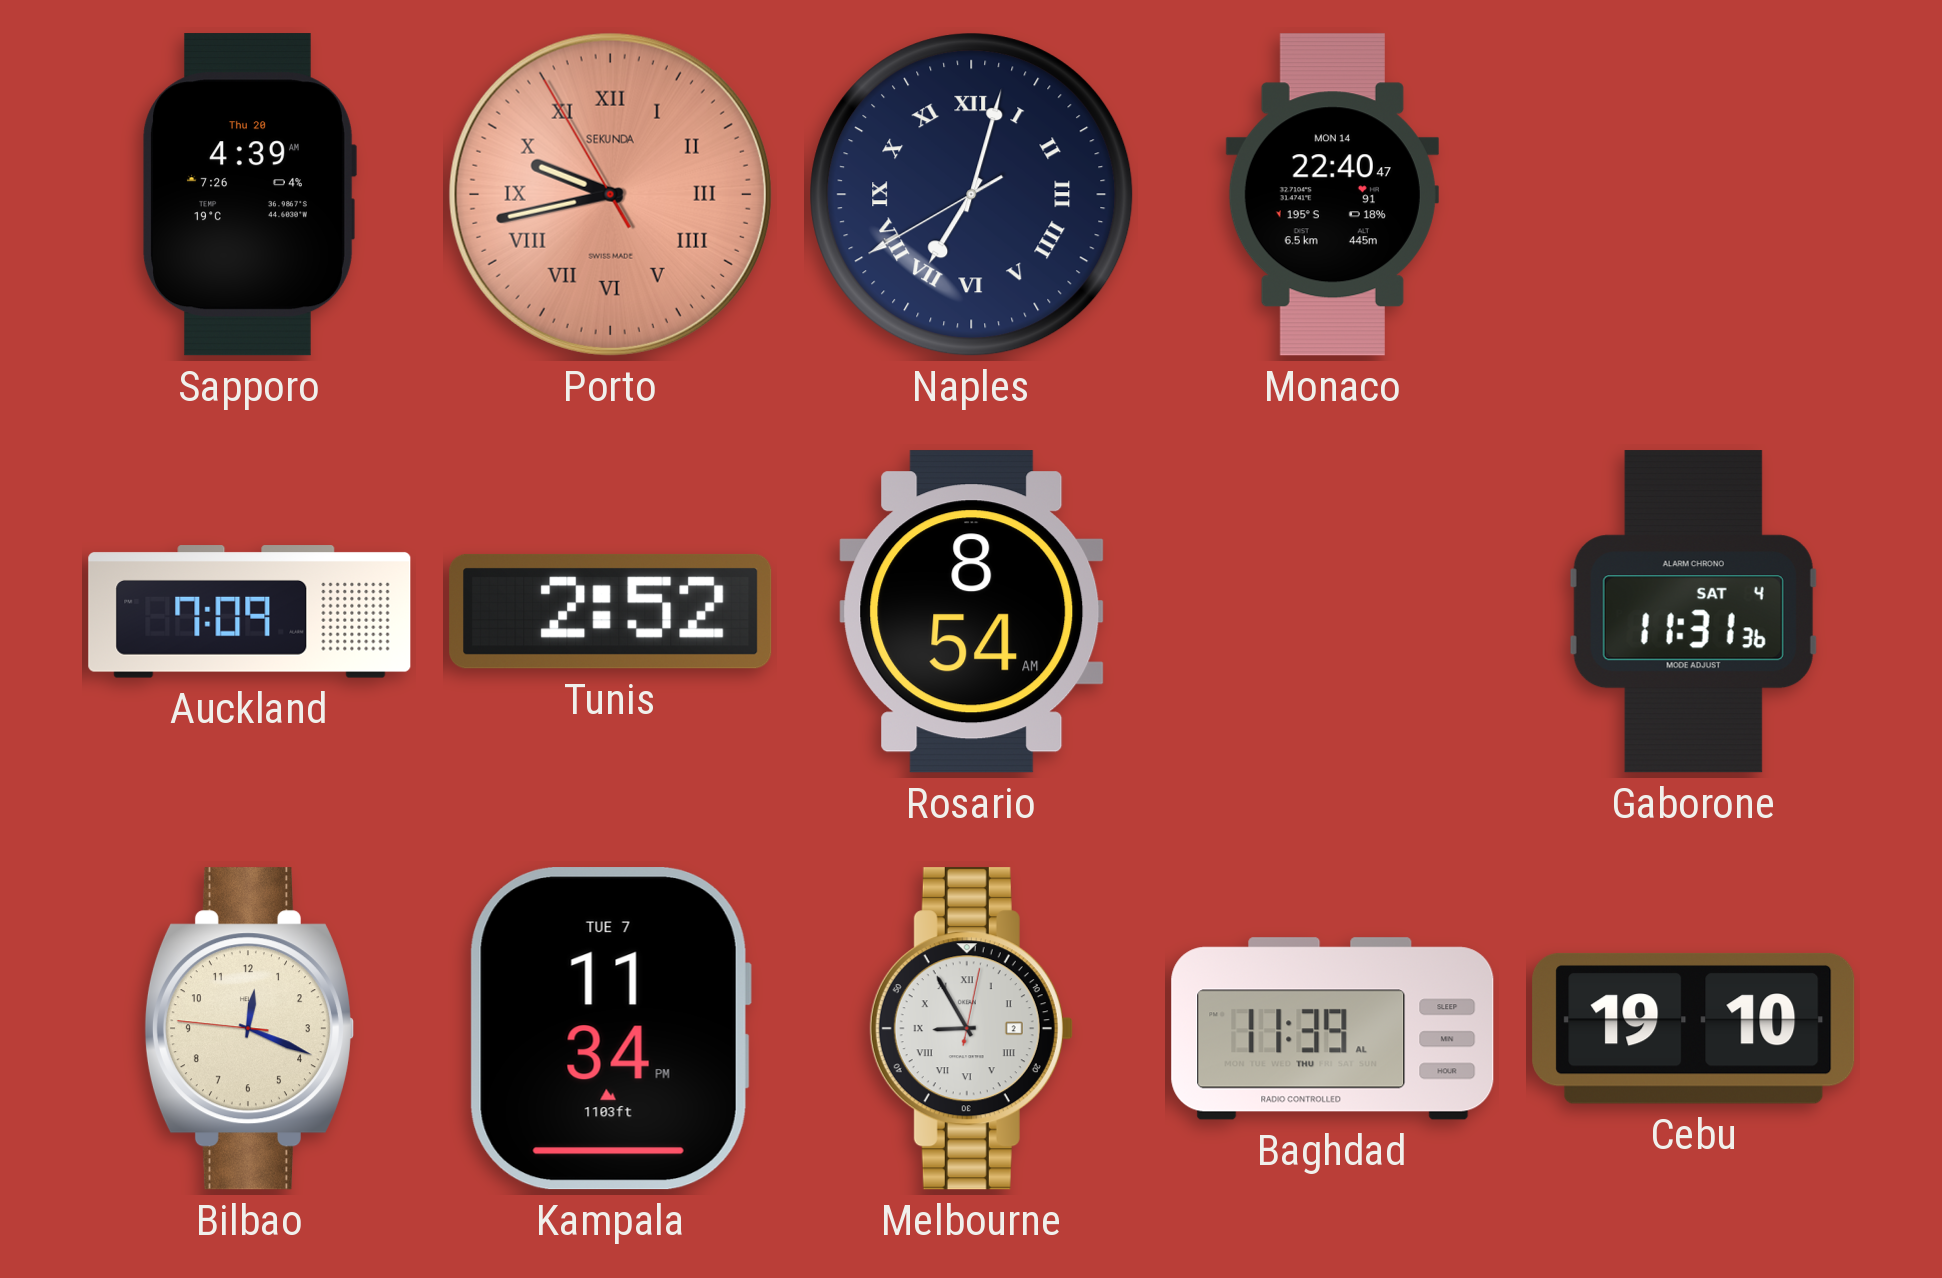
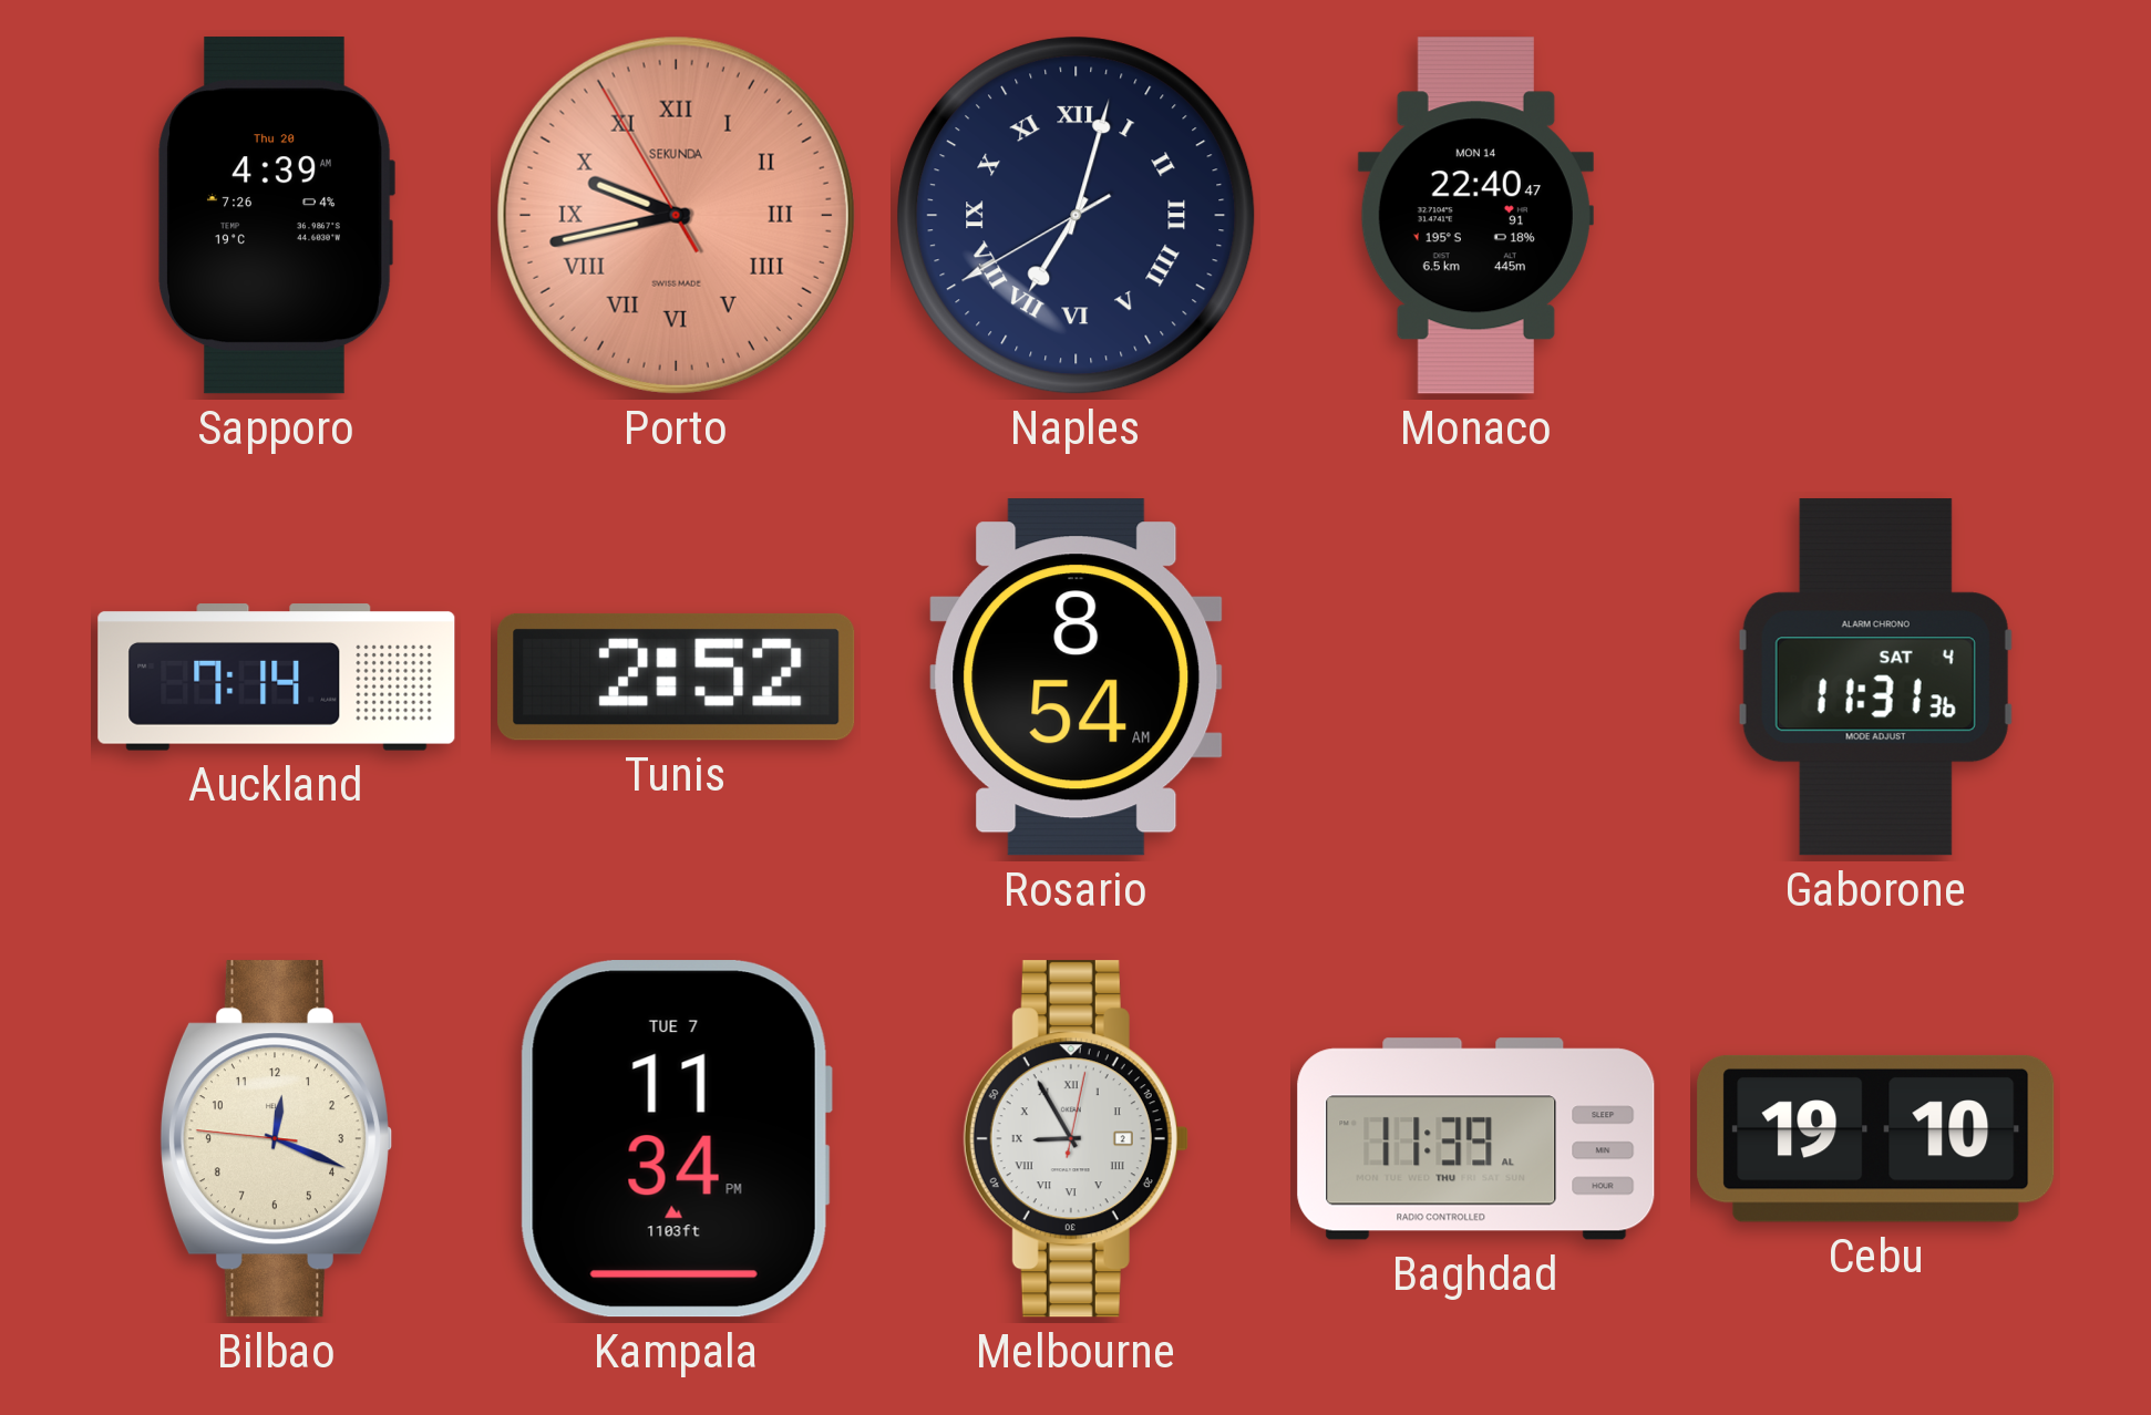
Auckland: 7:09 -> 7:14
